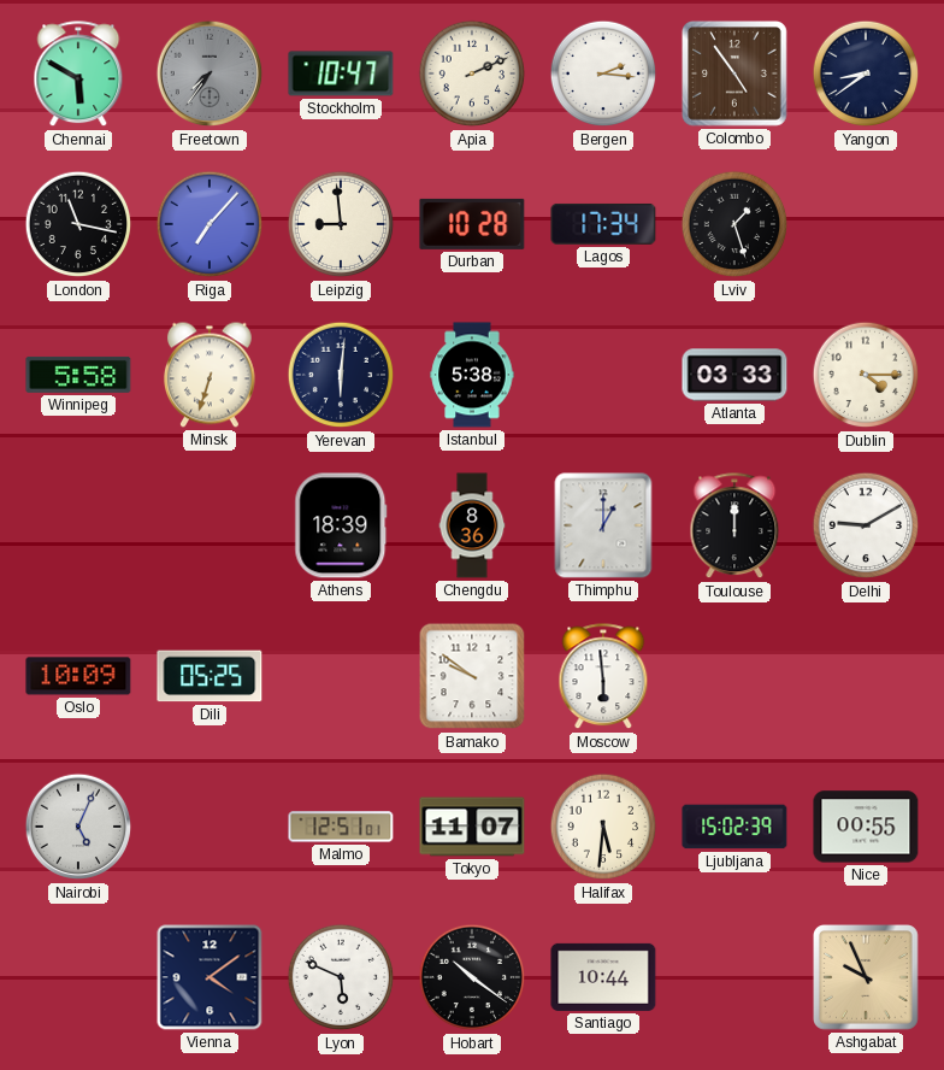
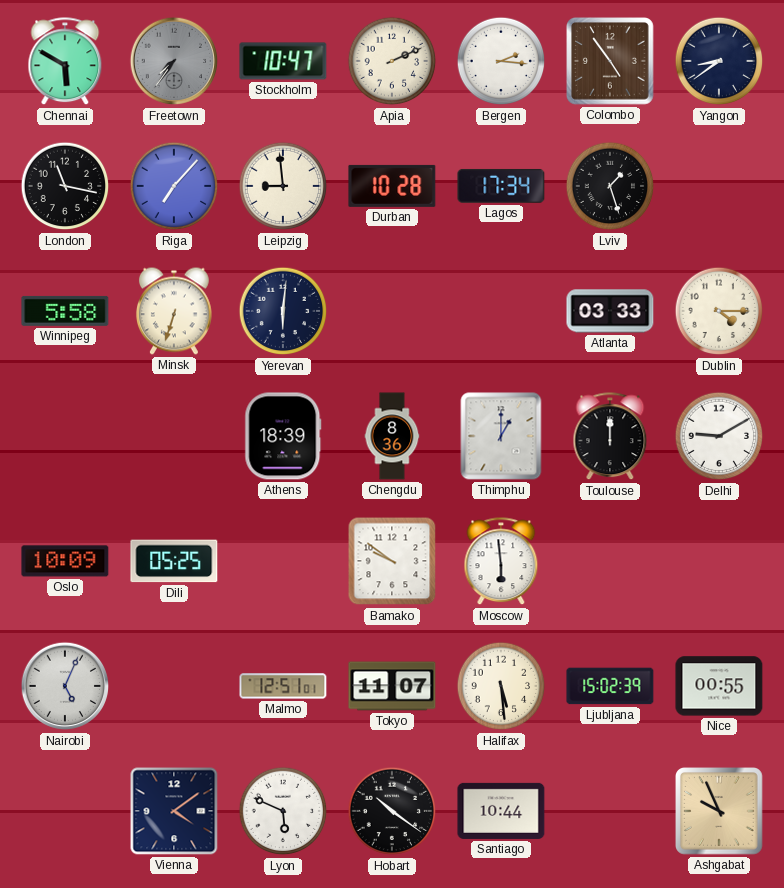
Istanbul: 5:38 -> none
Halifax: 5:31 -> 5:29
